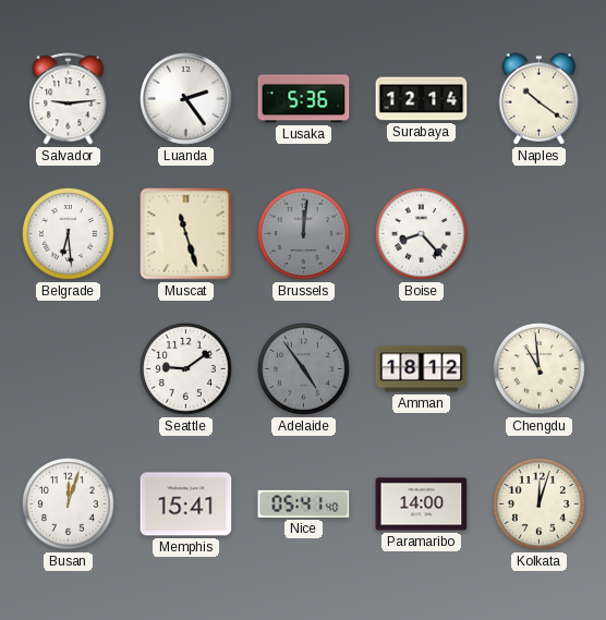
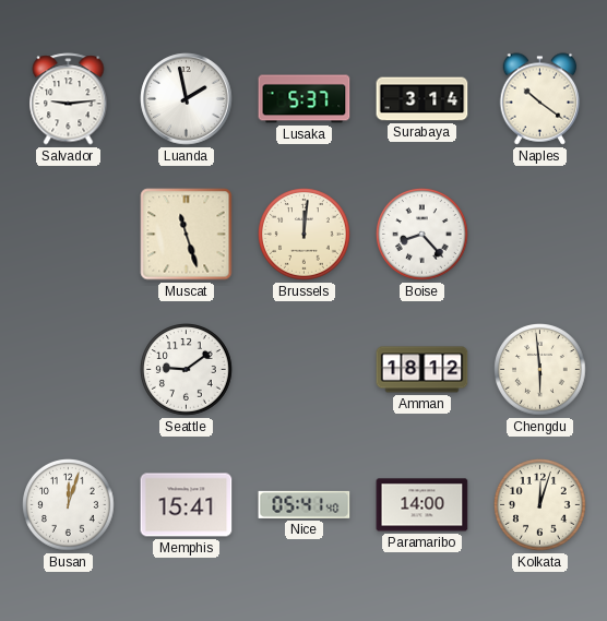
Luanda: 2:24 -> 1:58
Lusaka: 5:36 -> 5:37
Surabaya: 12:14 -> 3:14
Belgrade: 6:29 -> none
Brussels dial: grey -> cream
Adelaide: 4:54 -> none
Chengdu: 10:59 -> 5:59
